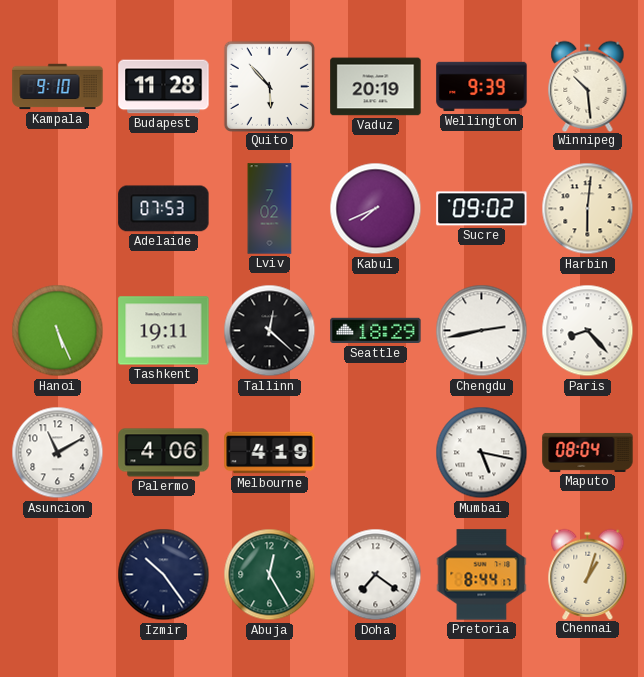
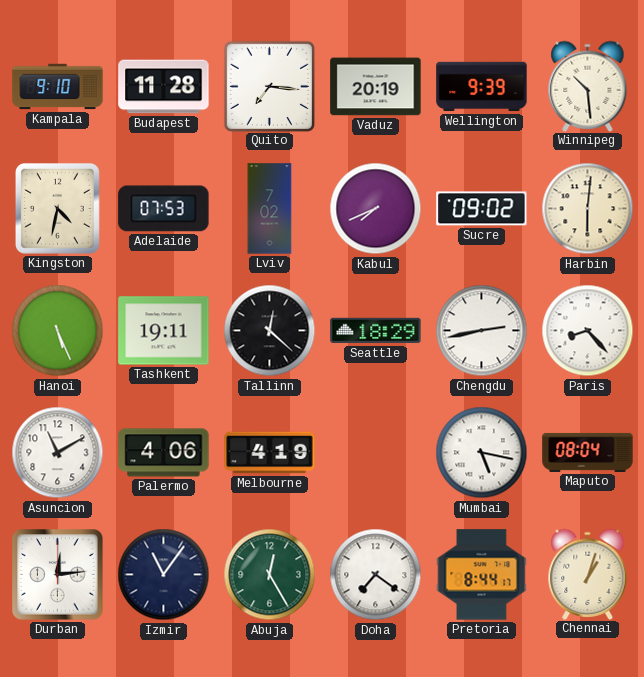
Quito: 5:53 -> 7:16
Kingston: none -> 4:32
Durban: none -> 12:14
Izmir: 10:24 -> 11:06
